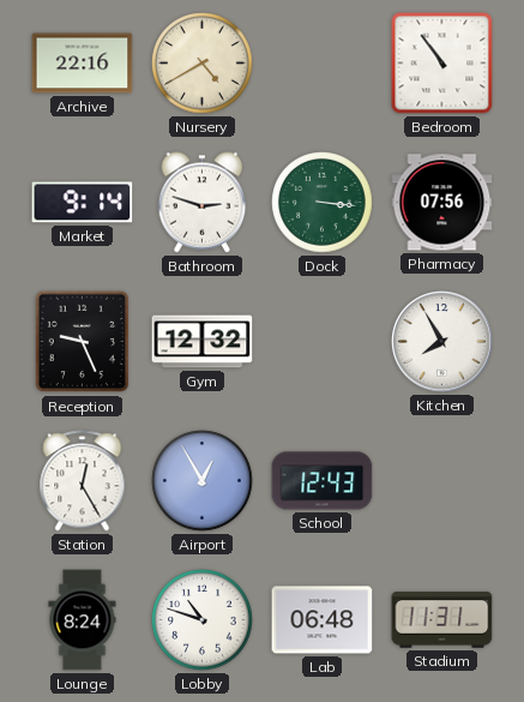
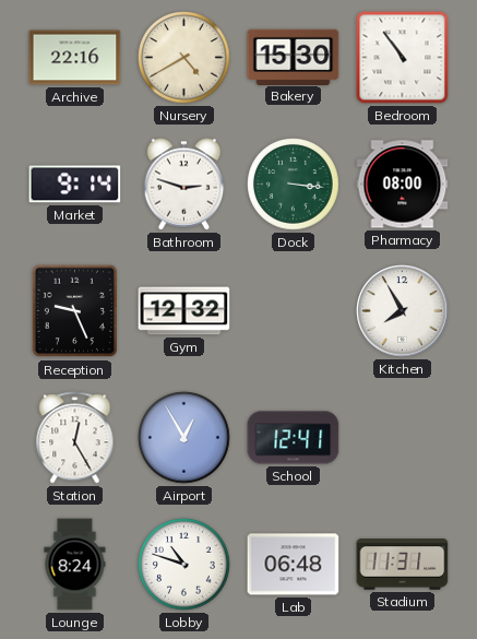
Bakery: none -> 15:30
Pharmacy: 07:56 -> 08:00
School: 12:43 -> 12:41
